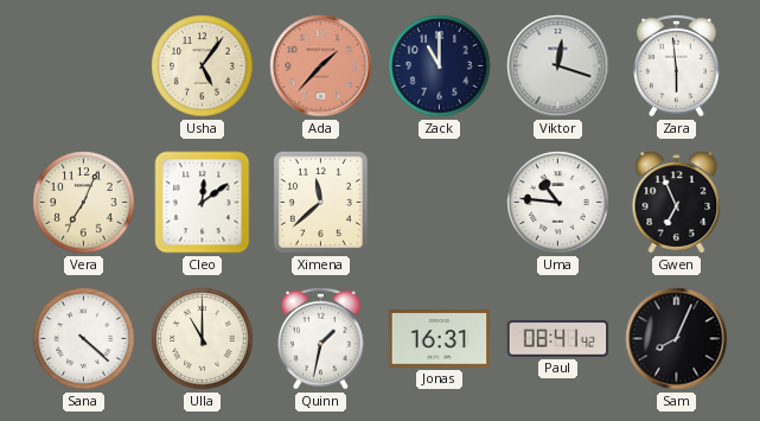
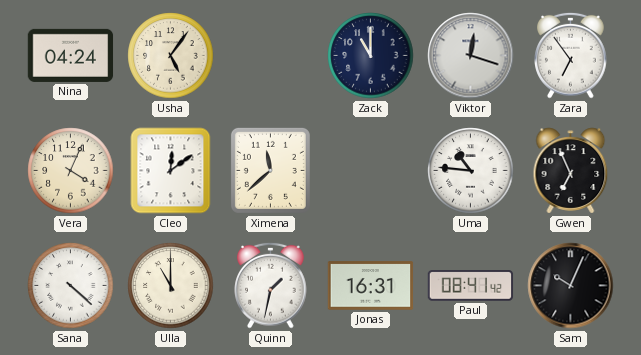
Nina: none -> 04:24
Ada: 1:37 -> none
Zara: 5:59 -> 6:54
Vera: 7:04 -> 4:04
Sam: 8:04 -> 10:04
